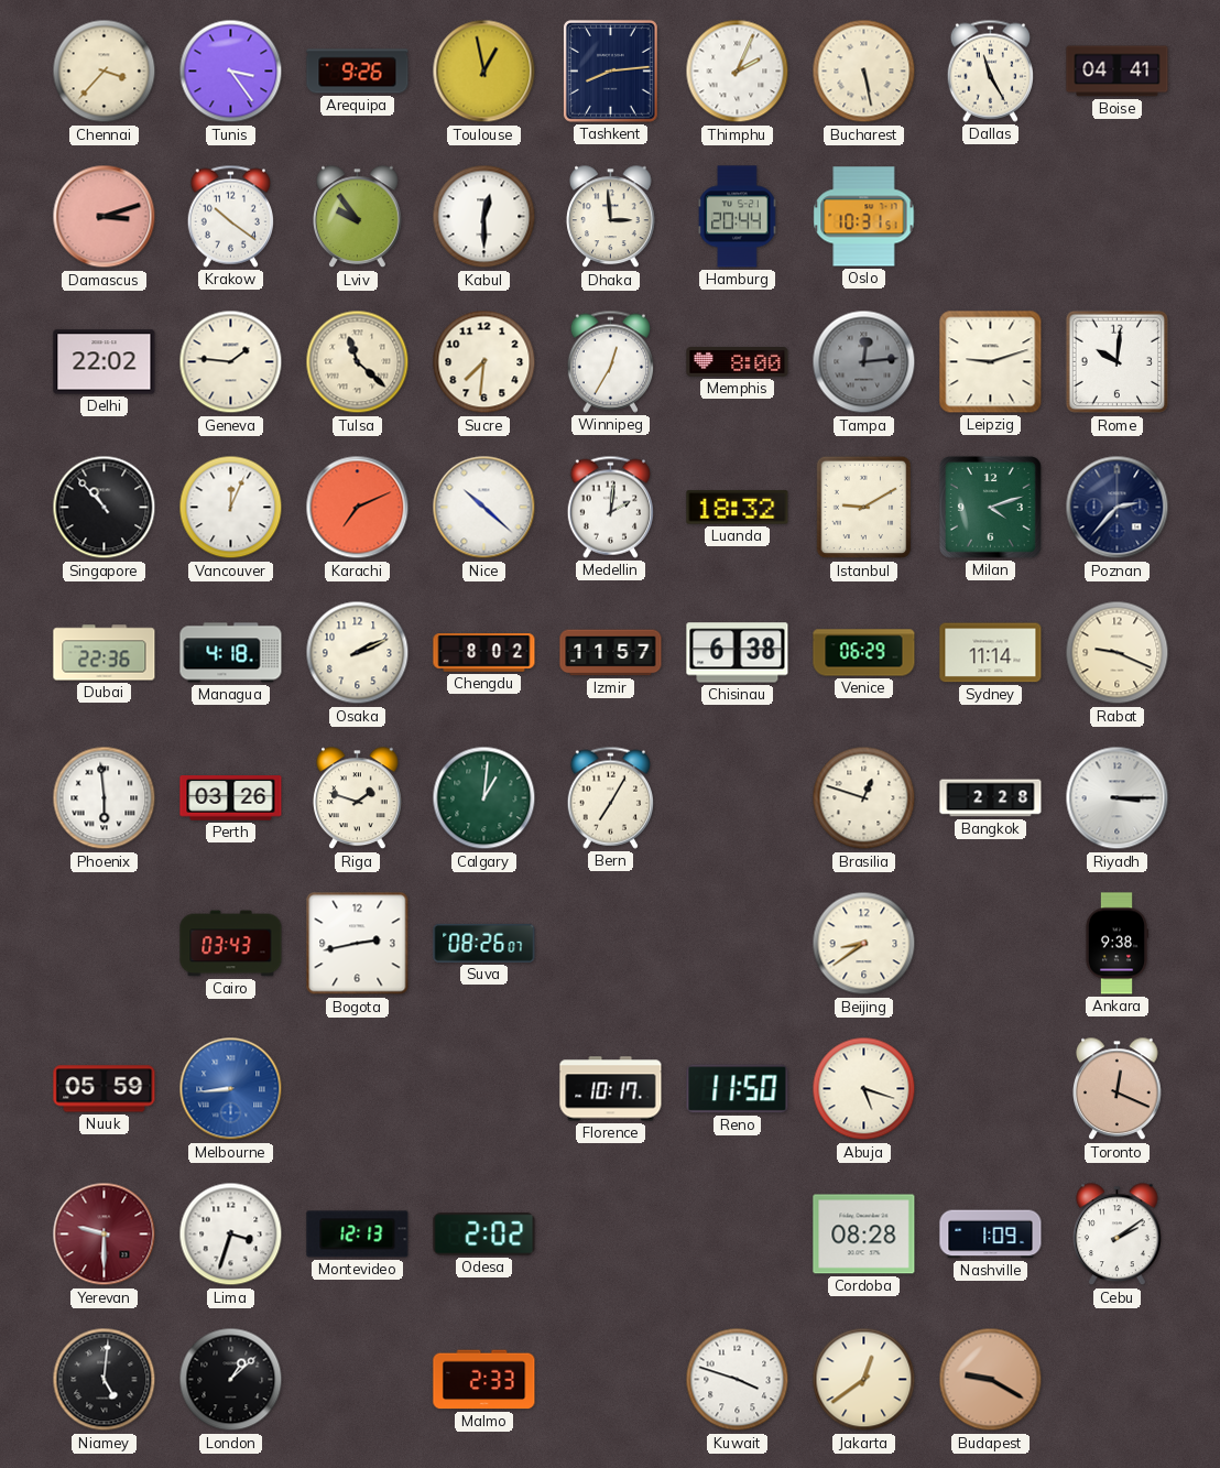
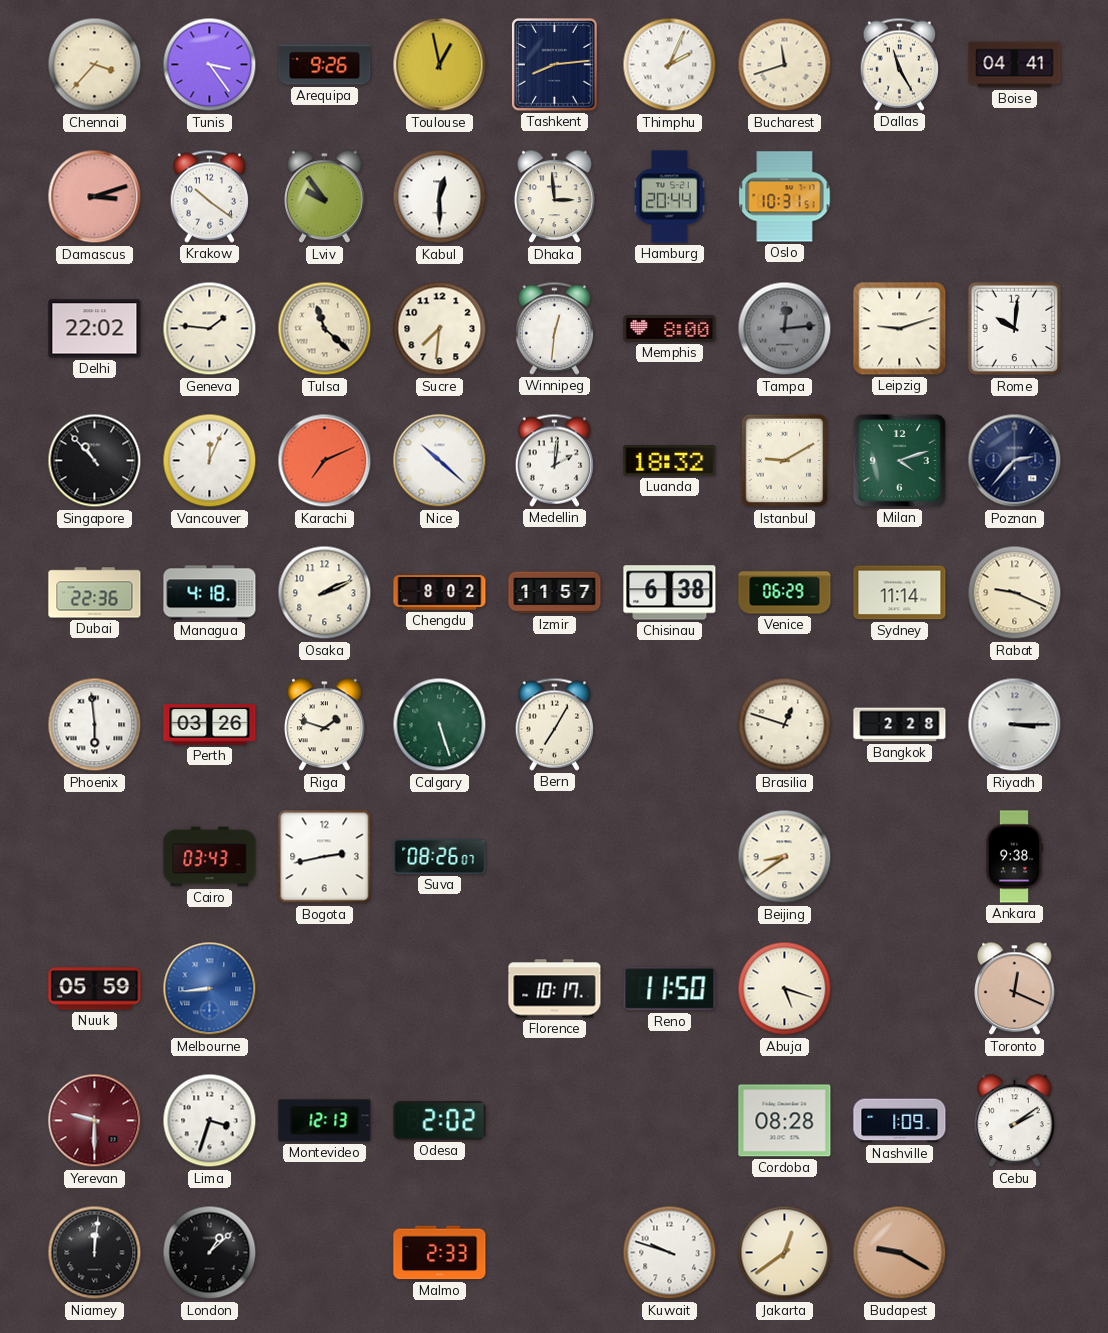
Bucharest: 5:28 -> 11:42
Winnipeg: 12:35 -> 12:31
Calgary: 1:01 -> 5:27
Niamey: 5:01 -> 12:01
Kuwait: 3:48 -> 9:48
